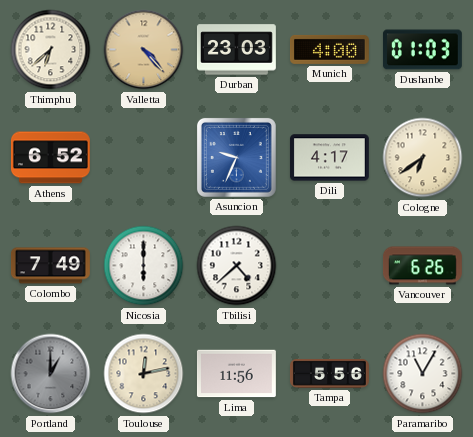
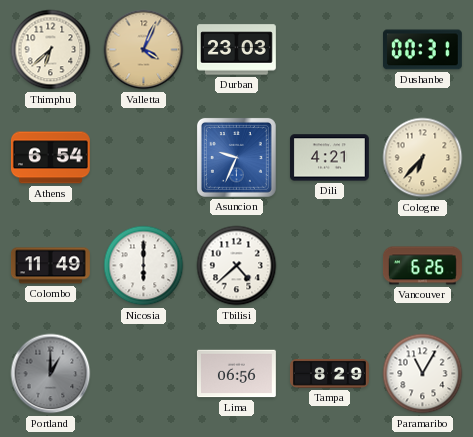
Valletta: 4:23 -> 4:04
Munich: 4:00 -> none
Dushanbe: 01:03 -> 00:31
Athens: 6:52 -> 6:54
Dili: 4:17 -> 4:21
Cologne: 6:39 -> 6:37
Colombo: 7:49 -> 11:49
Toulouse: 12:13 -> none
Lima: 11:56 -> 06:56
Tampa: 5:56 -> 8:29
